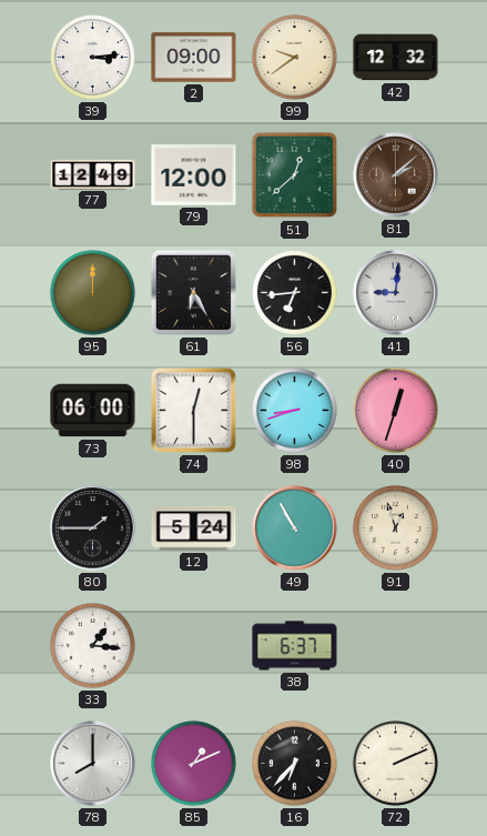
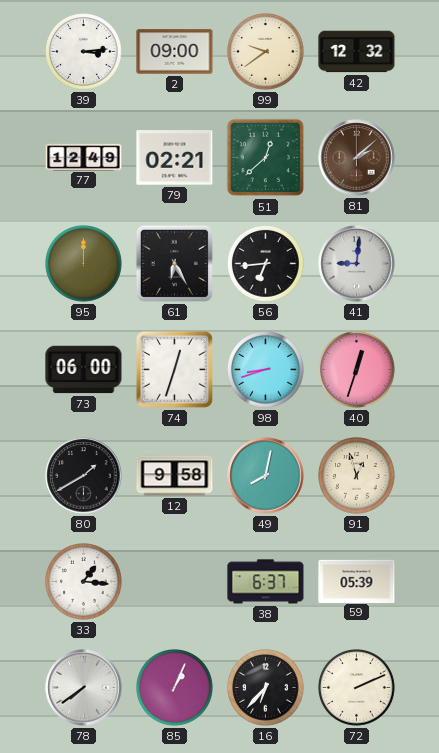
79: 12:00 -> 02:21
74: 12:30 -> 12:33
80: 1:45 -> 1:40
12: 5:24 -> 9:58
49: 10:55 -> 8:02
59: none -> 05:39
78: 8:00 -> 7:39
85: 1:11 -> 1:04
